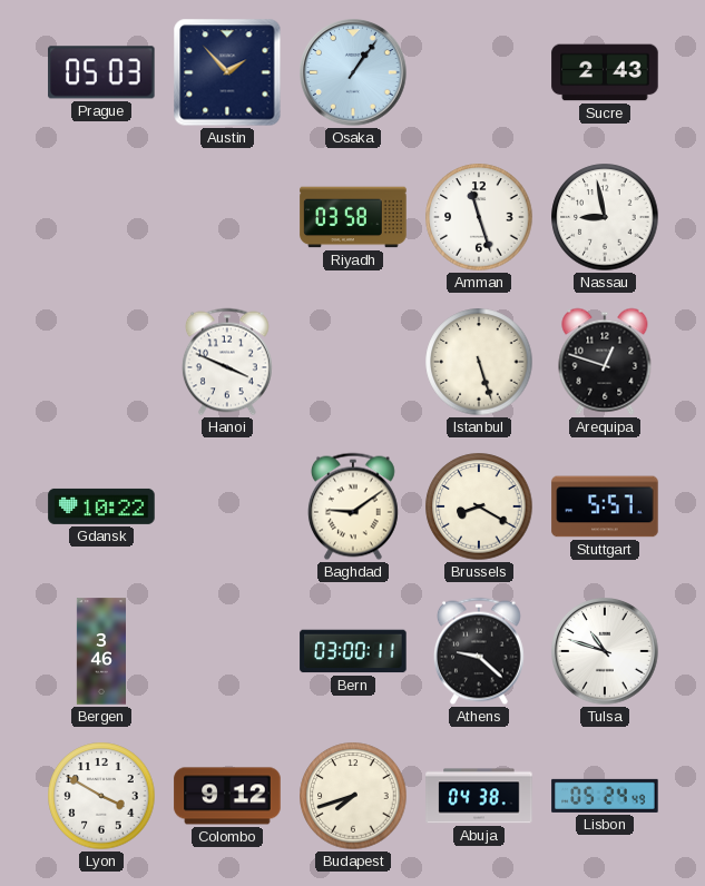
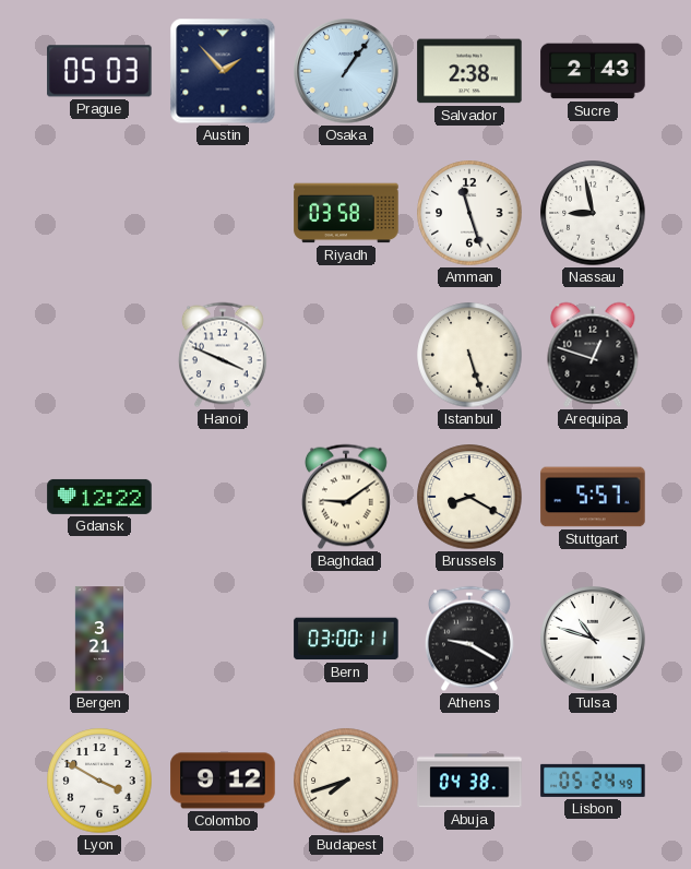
Salvador: none -> 2:38
Gdansk: 10:22 -> 12:22
Bergen: 3:46 -> 3:21
Athens: 9:22 -> 9:20
